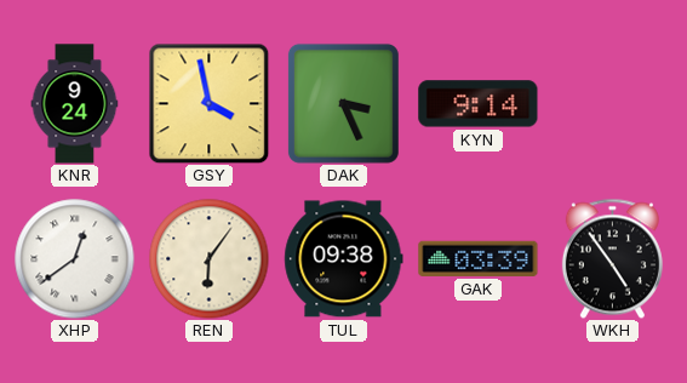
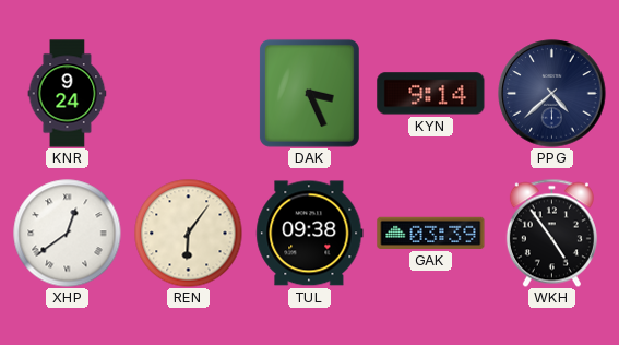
GSY: 3:58 -> none
PPG: none -> 4:38
